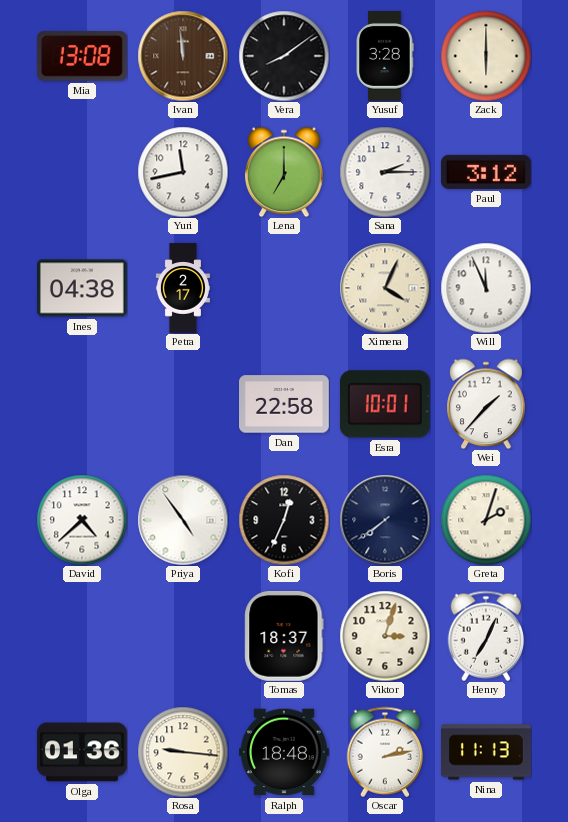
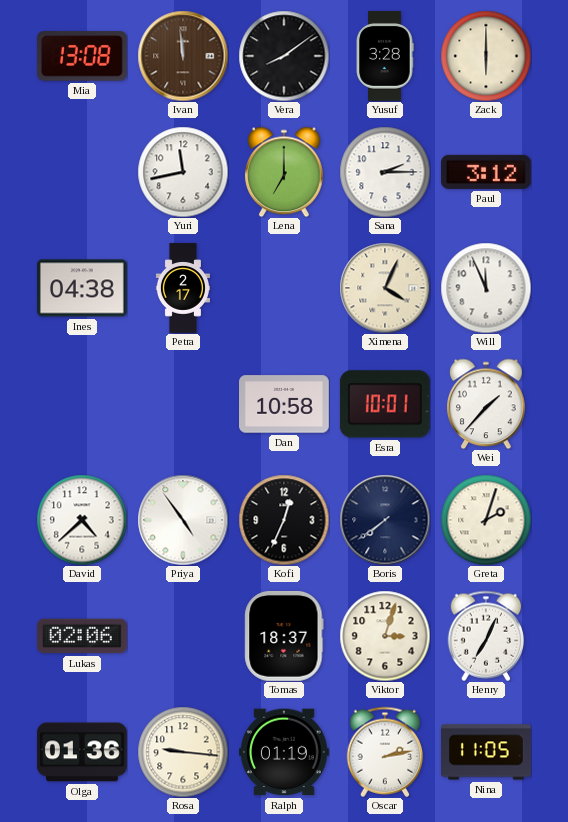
Dan: 22:58 -> 10:58
Lukas: none -> 02:06
Ralph: 18:48 -> 01:19
Nina: 11:13 -> 11:05
